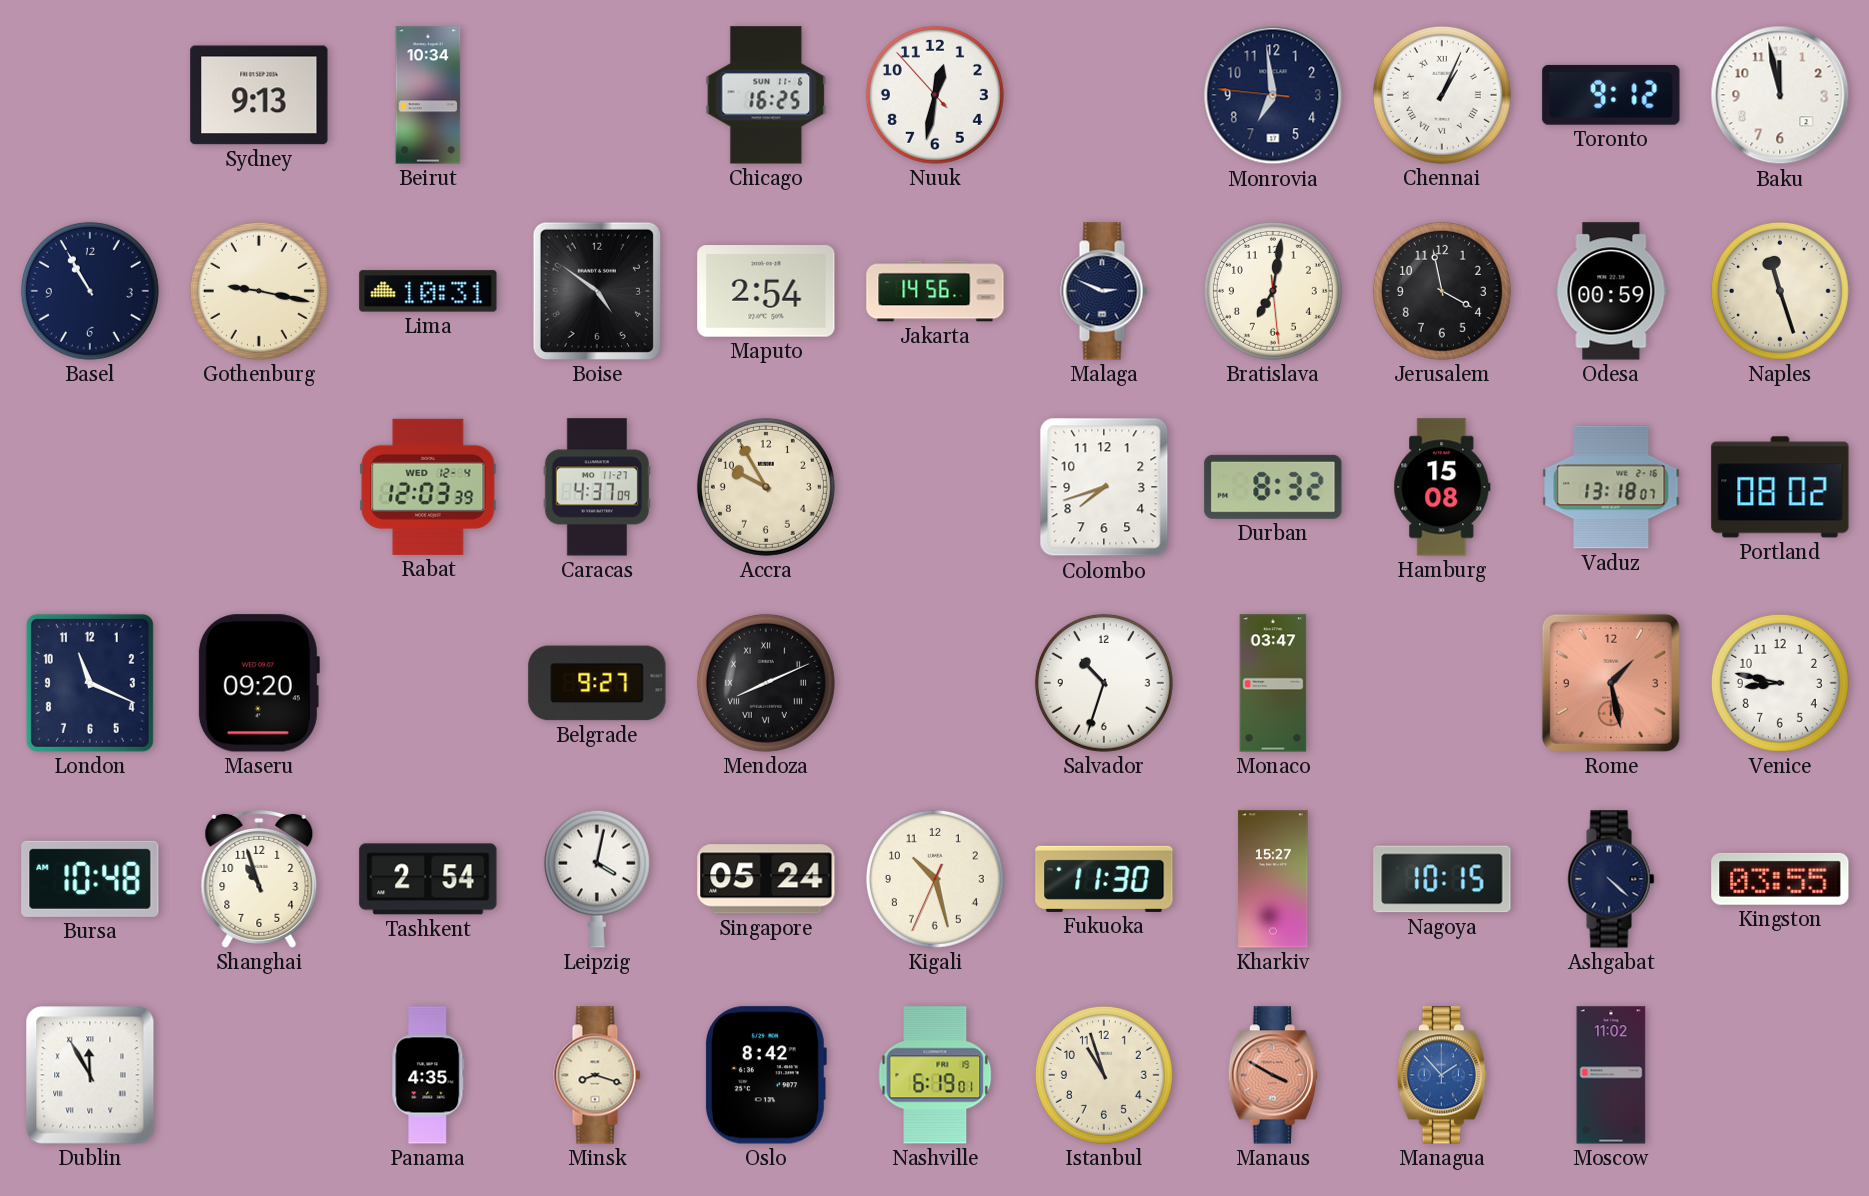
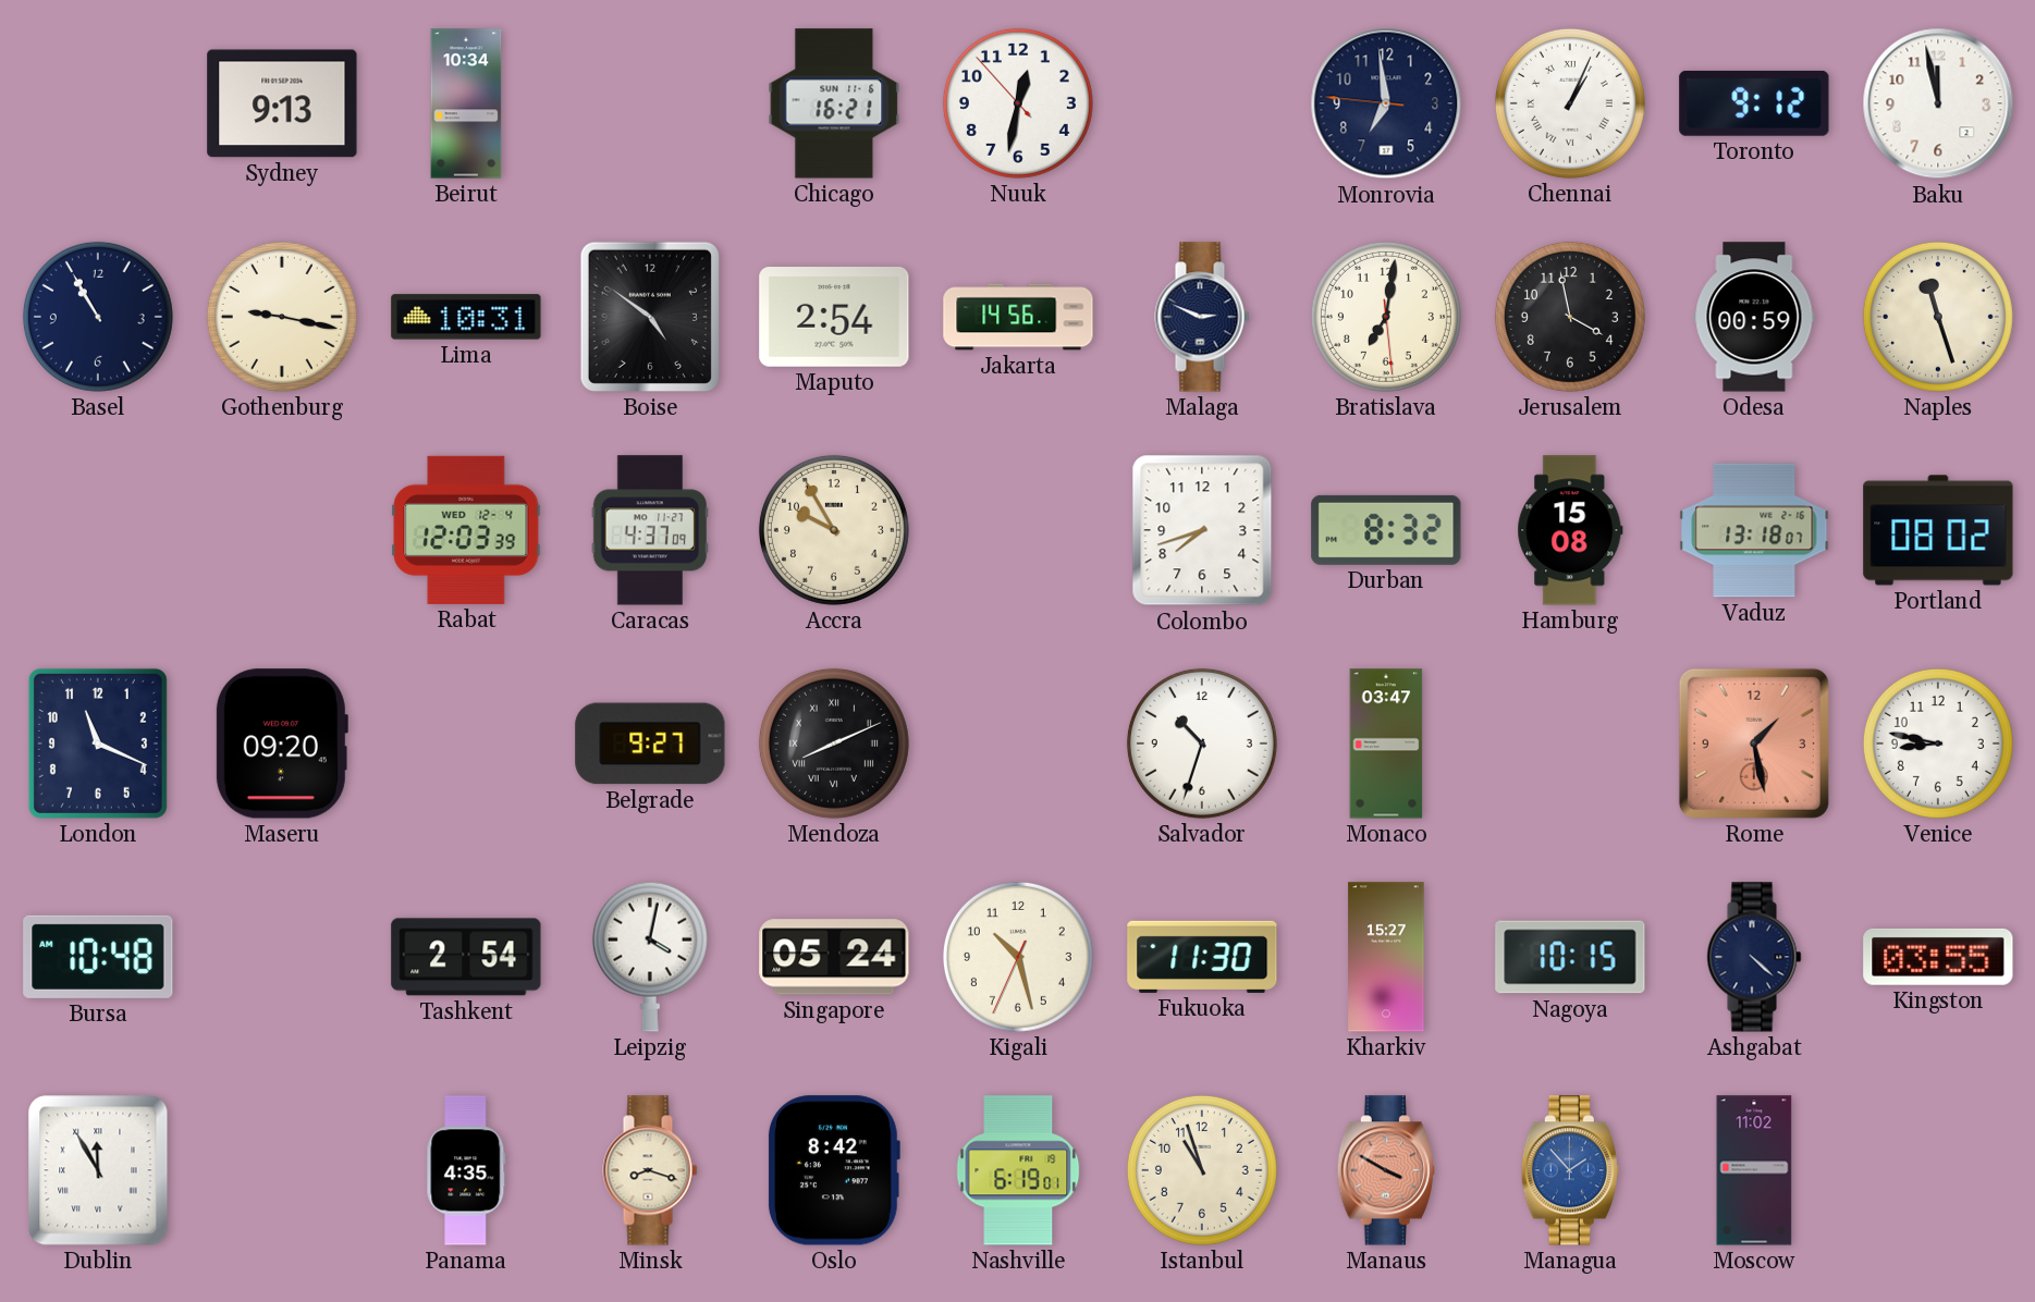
Chicago: 16:25 -> 16:21
Shanghai: 10:57 -> none
